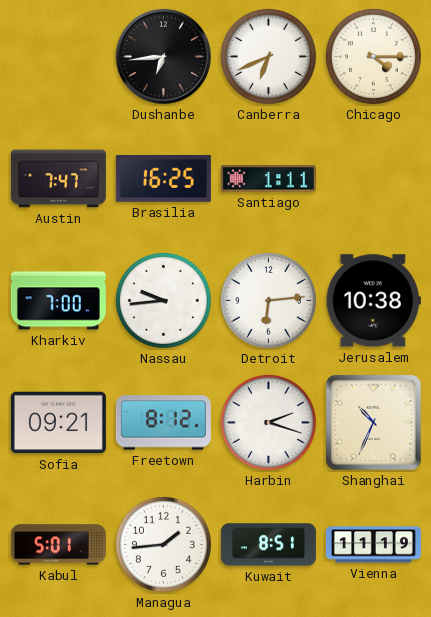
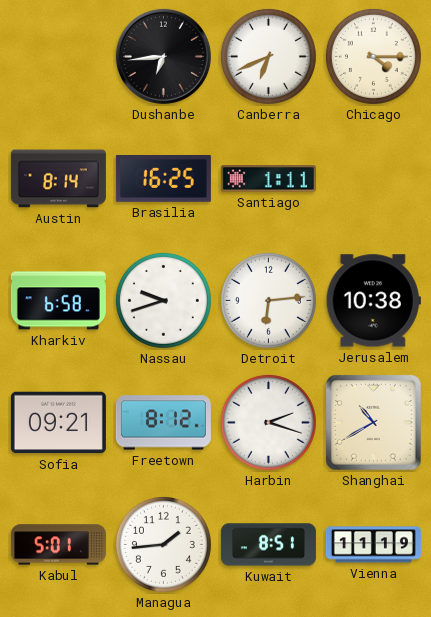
Austin: 7:47 -> 8:14
Kharkiv: 7:00 -> 6:58
Nassau: 9:44 -> 9:42
Shanghai: 10:34 -> 10:40
